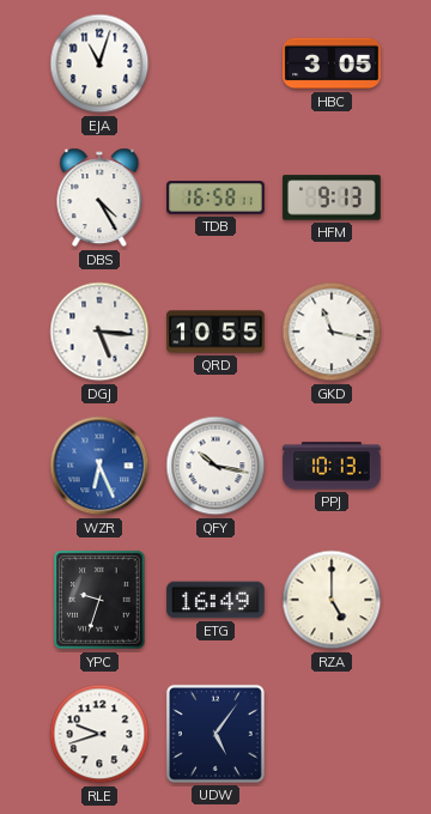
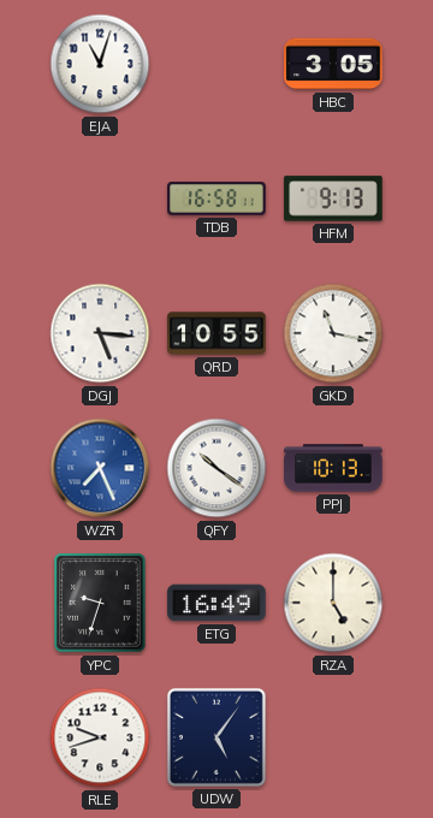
DBS: 4:25 -> none
WZR: 6:26 -> 7:26
QFY: 10:17 -> 10:21
